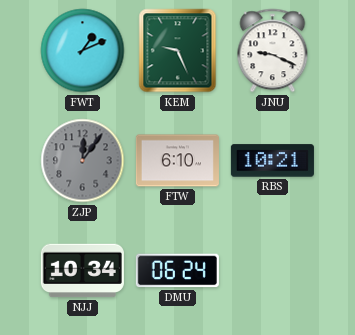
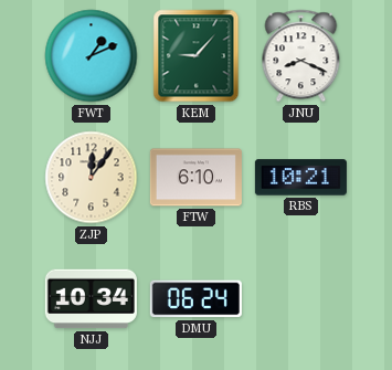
KEM: 9:26 -> 9:07
JNU: 9:19 -> 8:19
ZJP dial: grey -> cream
